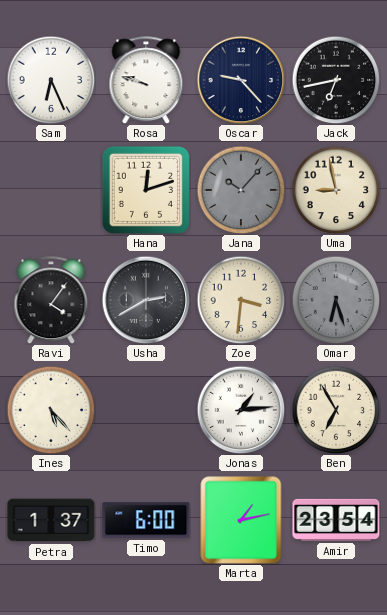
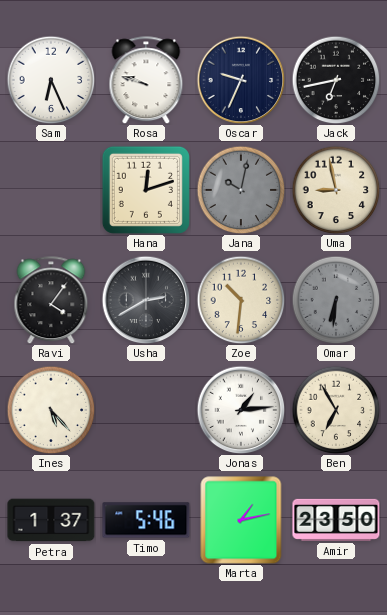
Oscar: 9:23 -> 9:34
Jana: 10:07 -> 10:02
Zoe: 3:31 -> 10:31
Omar: 6:27 -> 6:31
Timo: 6:00 -> 5:46
Amir: 23:54 -> 23:50
